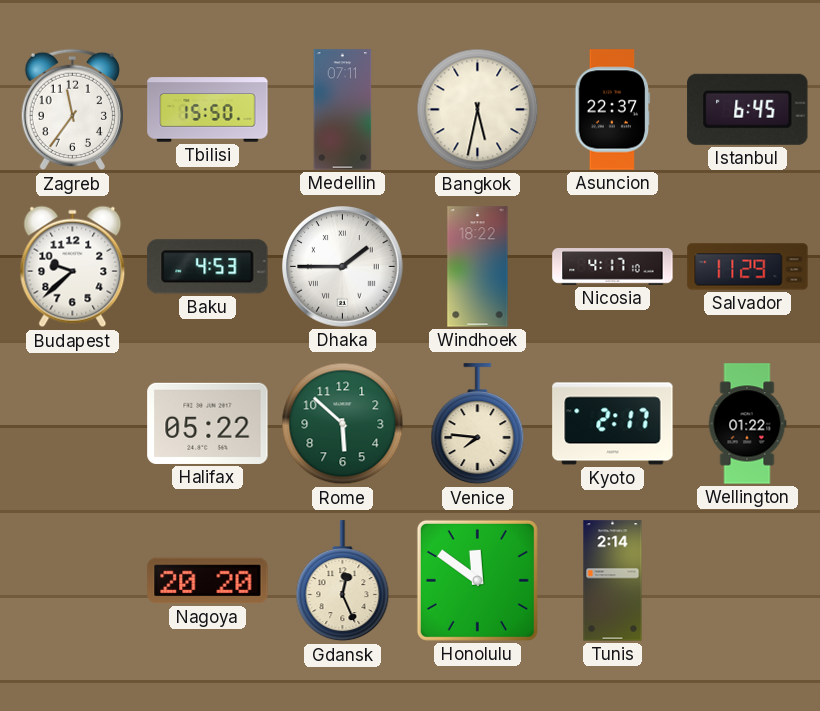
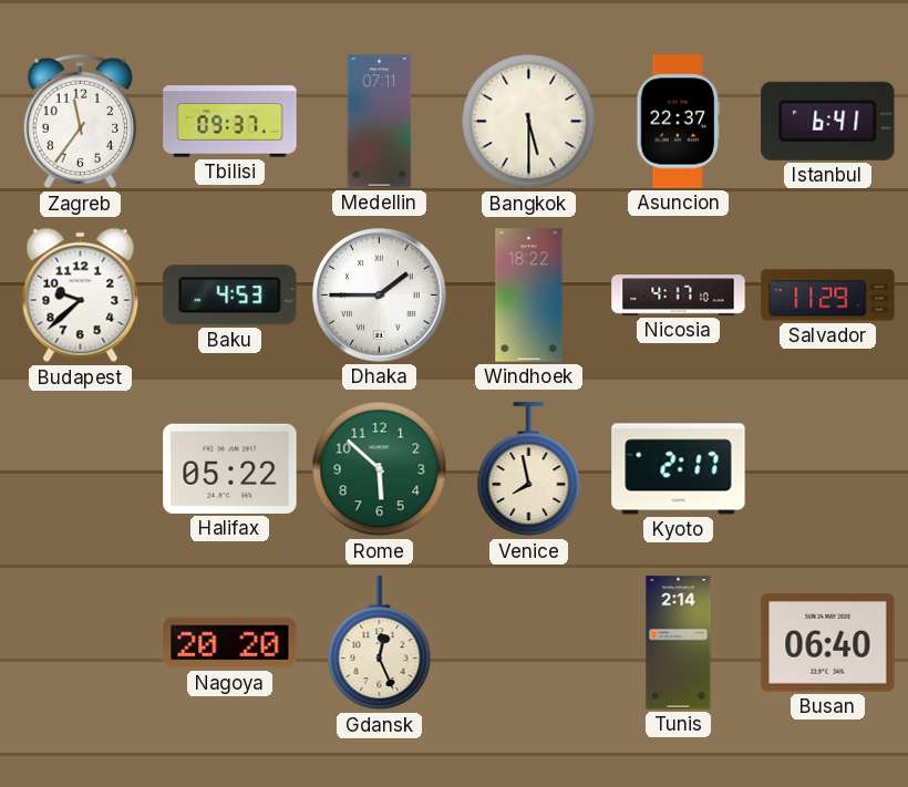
Tbilisi: 15:50 -> 09:37
Bangkok: 5:32 -> 5:30
Istanbul: 6:45 -> 6:41
Venice: 7:46 -> 7:58
Wellington: 01:22 -> none
Honolulu: 11:51 -> none
Busan: none -> 06:40
